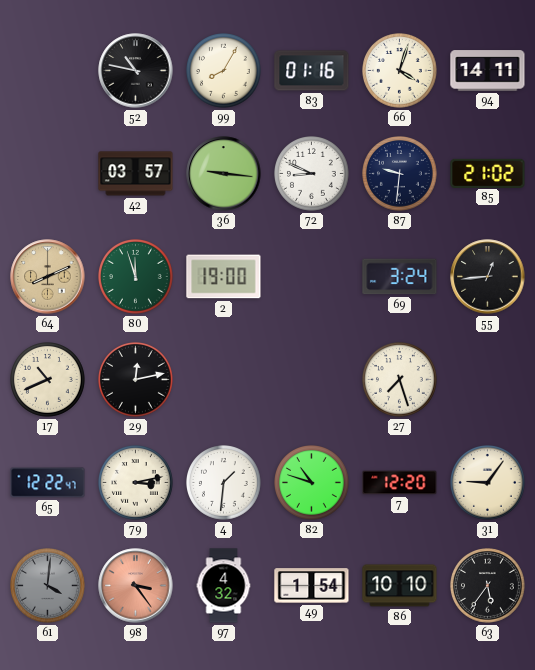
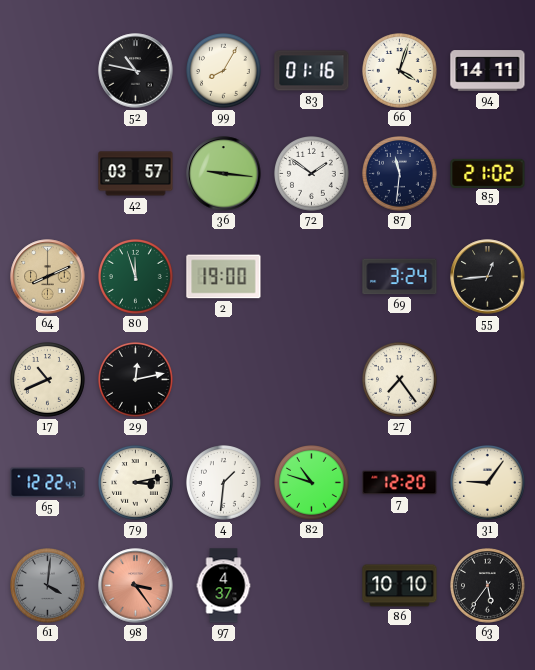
72: 8:49 -> 1:51
87: 9:31 -> 11:31
27: 7:27 -> 7:24
97: 4:32 -> 4:37
49: 1:54 -> none
